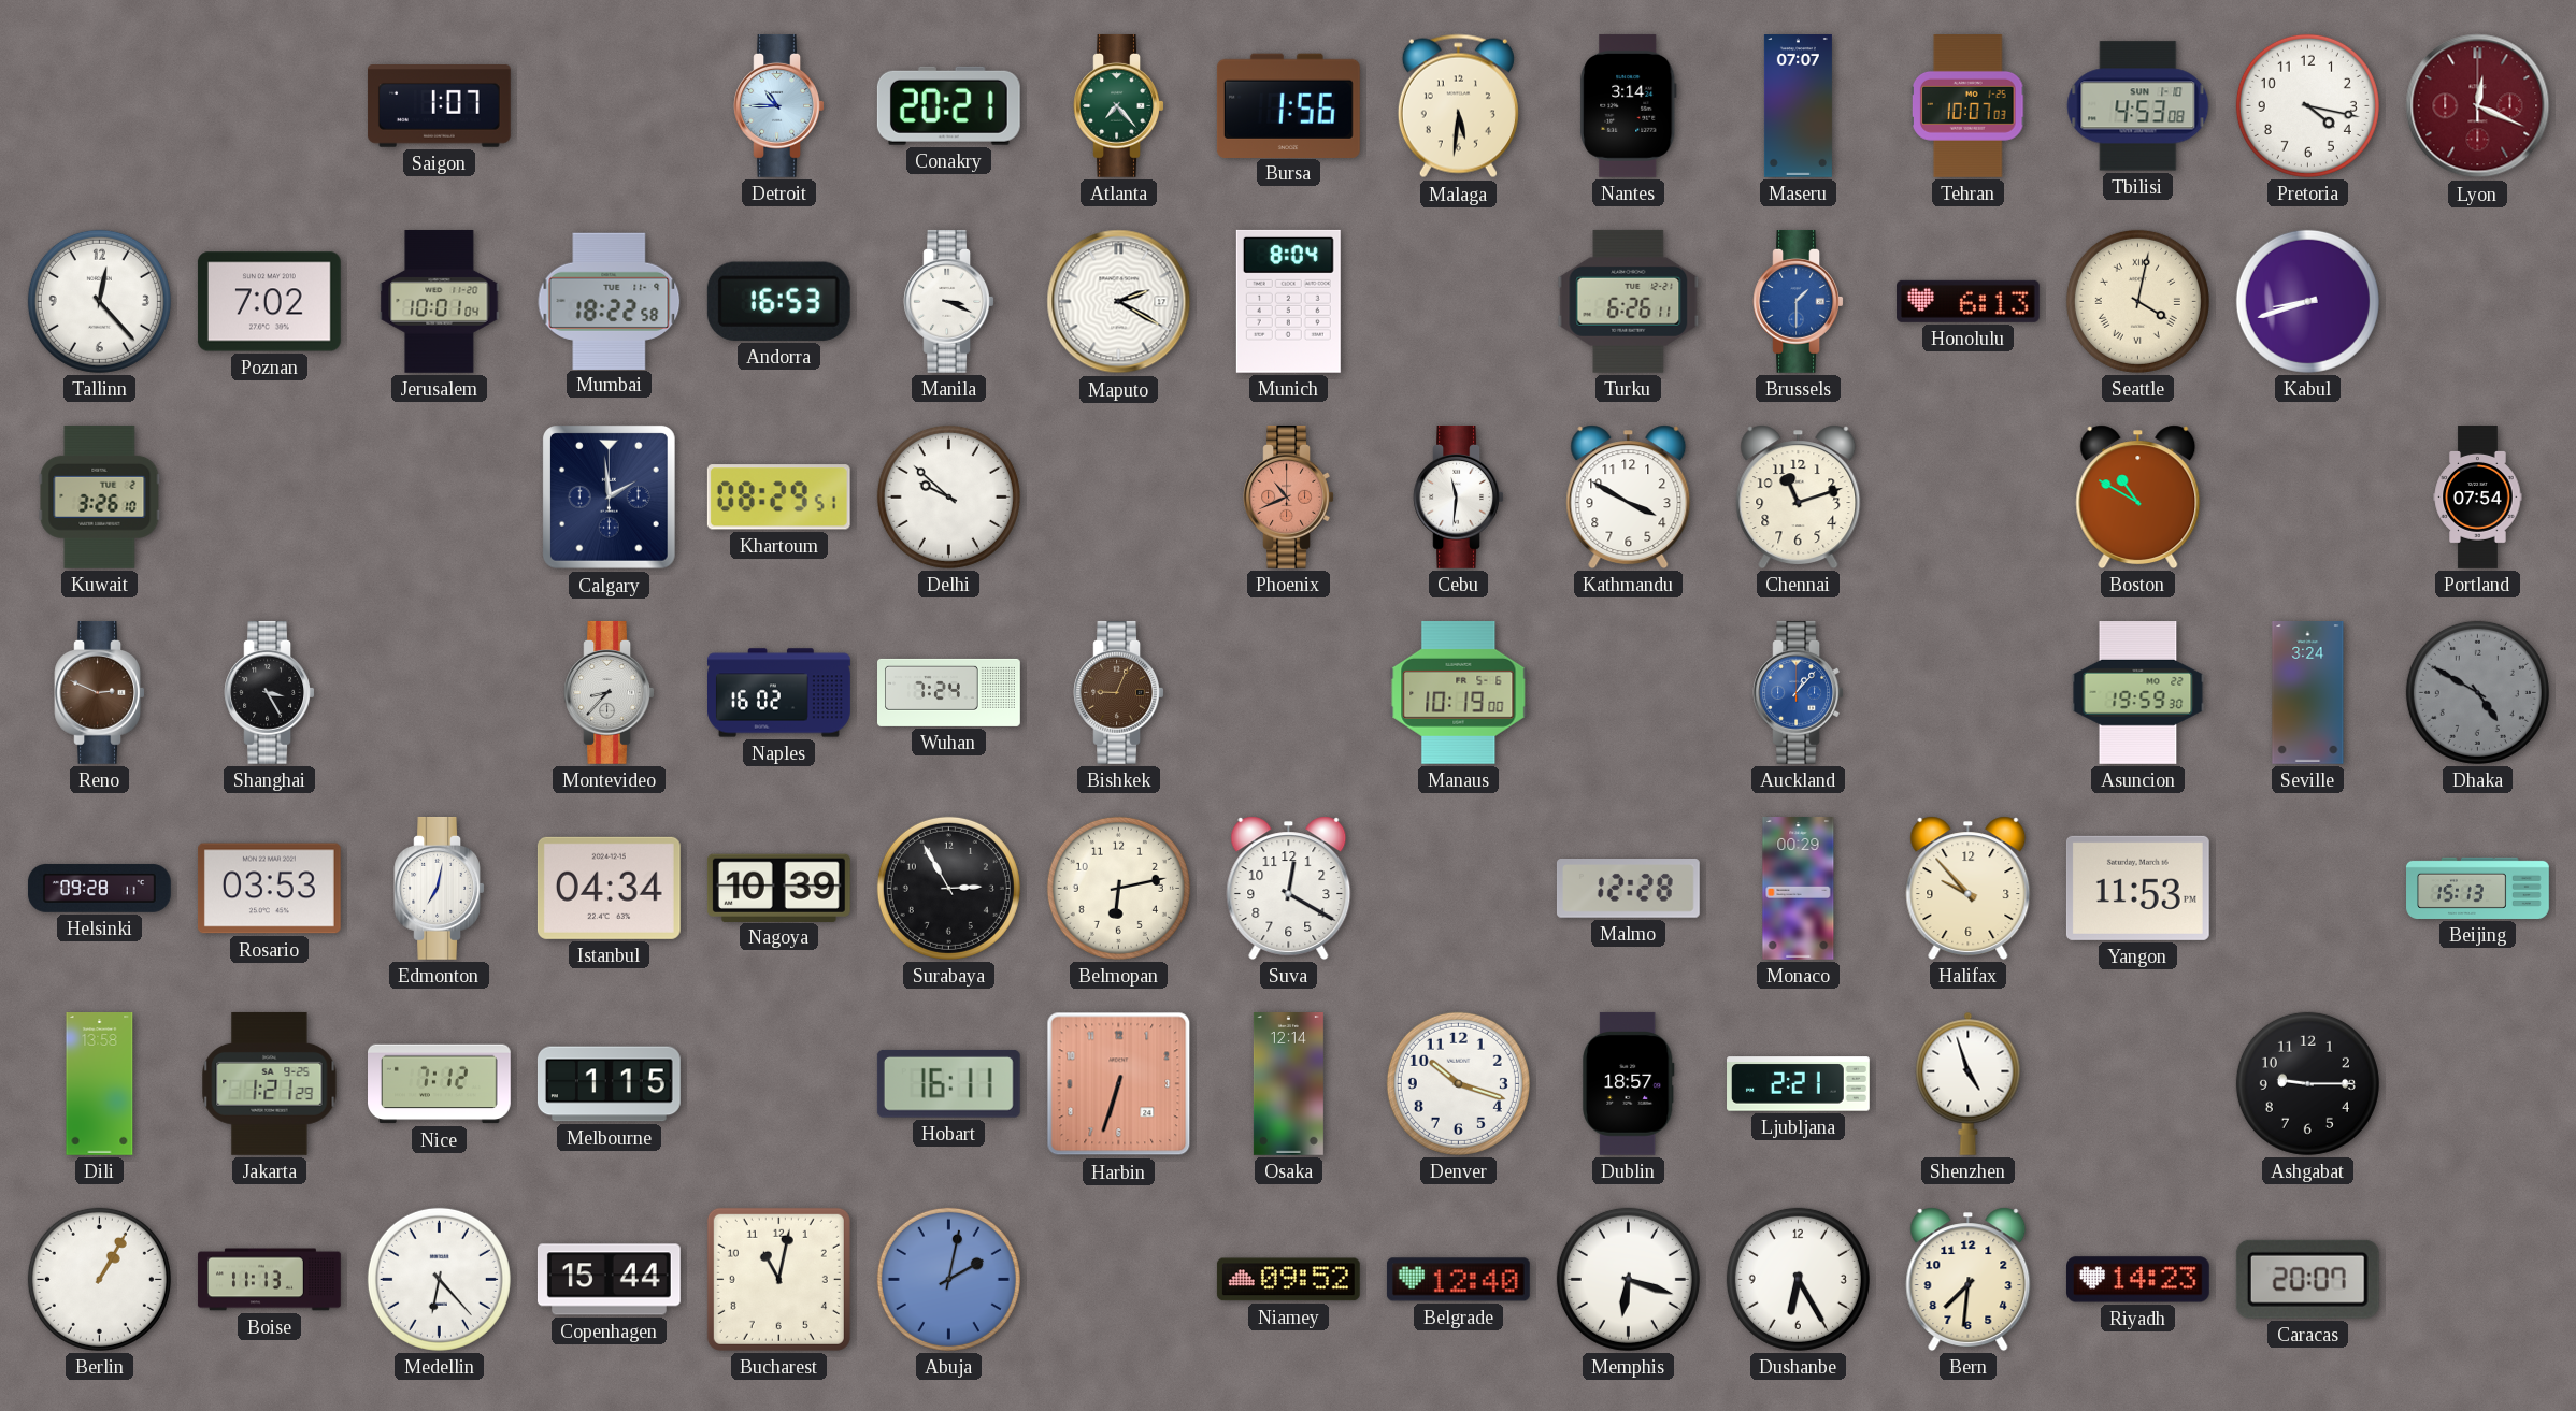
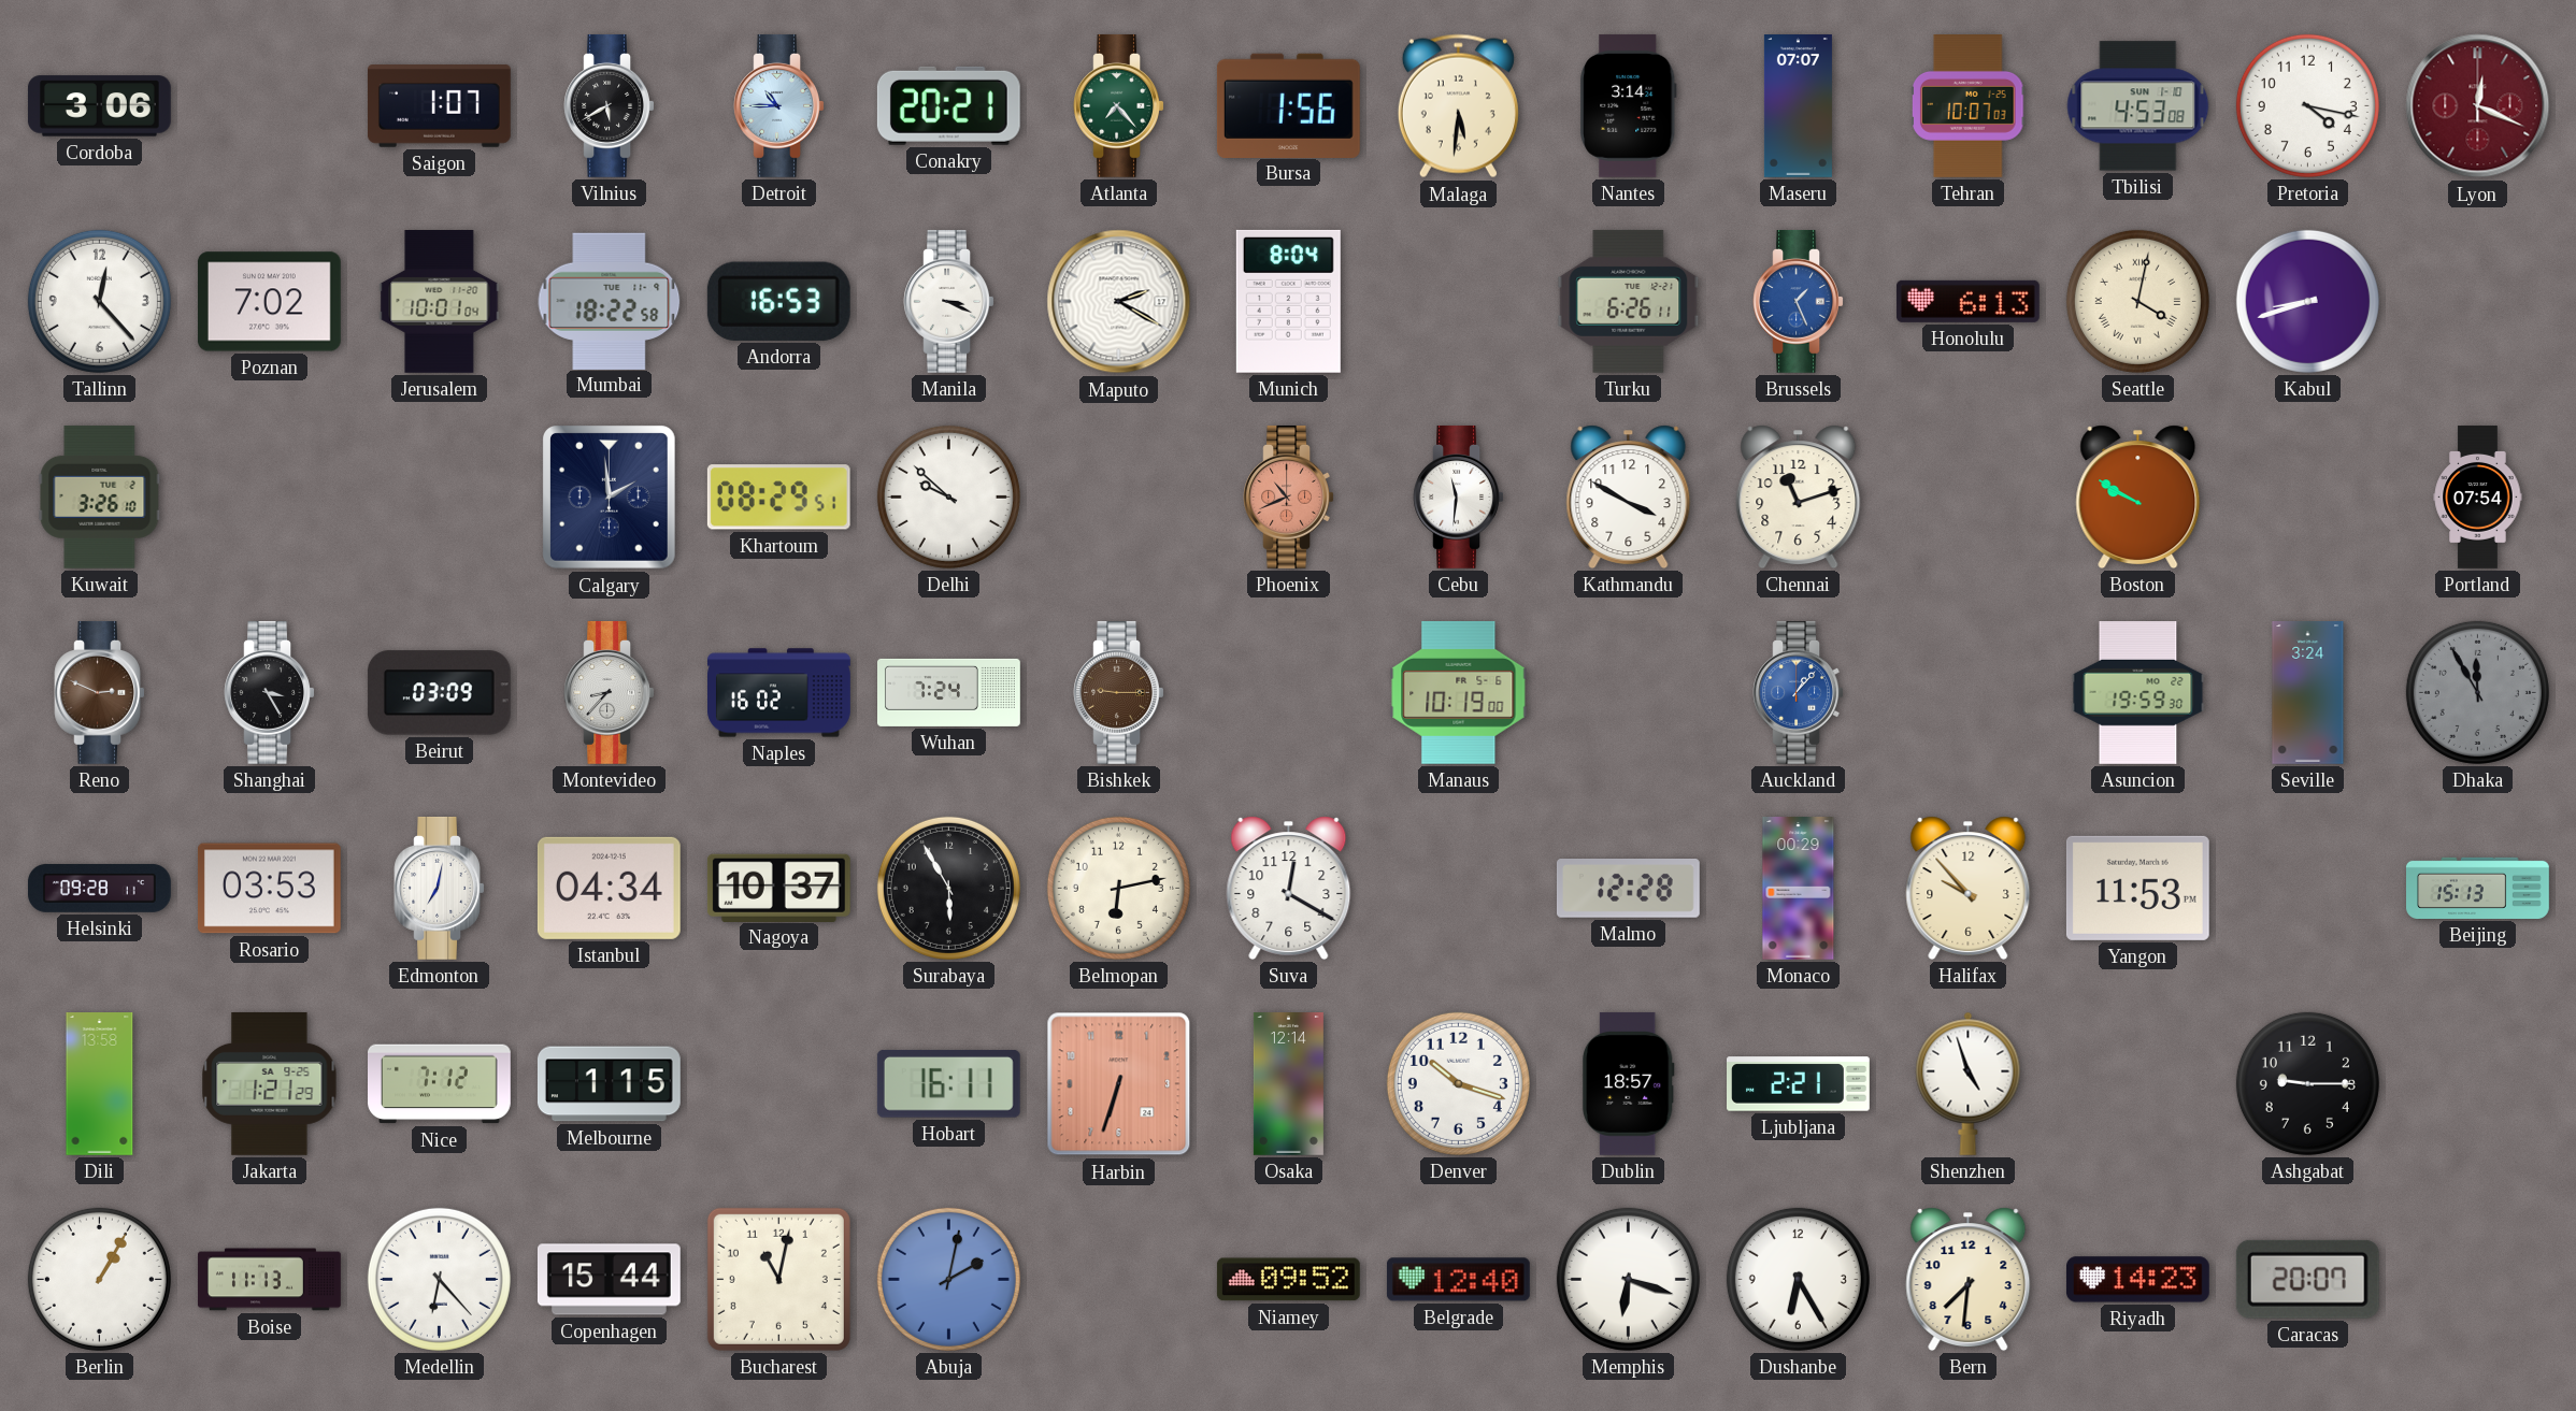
Cordoba: none -> 3:06
Vilnius: none -> 5:40
Brussels: 1:30 -> 1:26
Boston: 10:50 -> 9:50
Beirut: none -> 03:09
Bishkek: 9:04 -> 9:15
Dhaka: 4:50 -> 11:55
Nagoya: 10:39 -> 10:37
Surabaya: 2:55 -> 5:55
